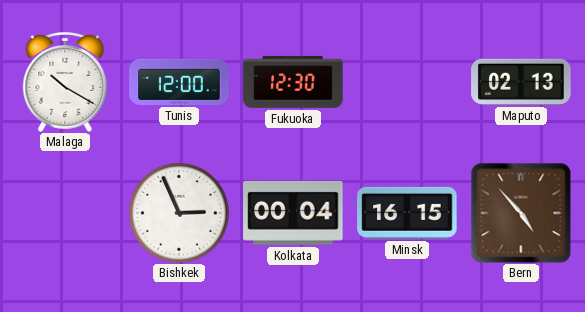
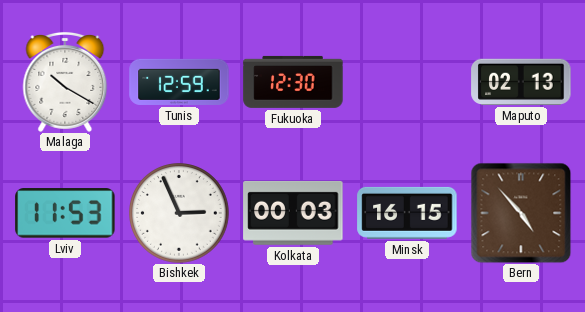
Tunis: 12:00 -> 12:59
Lviv: none -> 11:53
Kolkata: 00:04 -> 00:03
